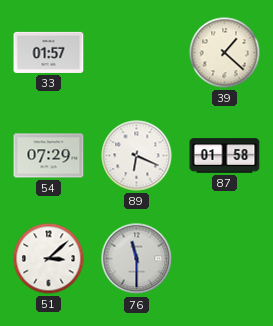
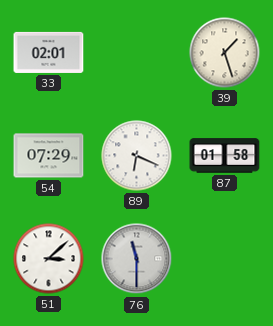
33: 01:57 -> 02:01
39: 1:22 -> 1:27
